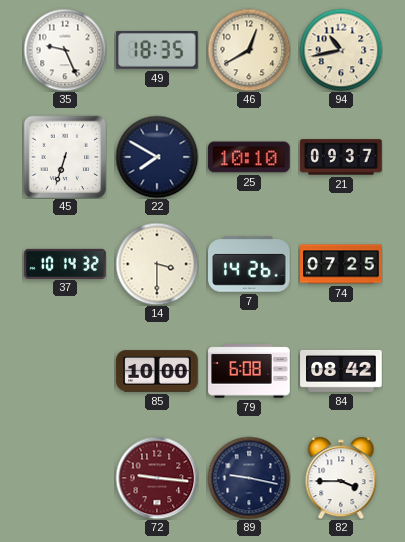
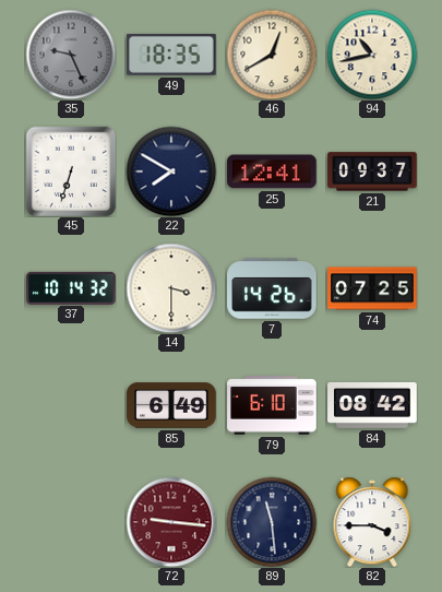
35 dial: white -> grey
25: 10:10 -> 12:41
85: 10:00 -> 6:49
79: 6:08 -> 6:10
89: 9:17 -> 11:29
